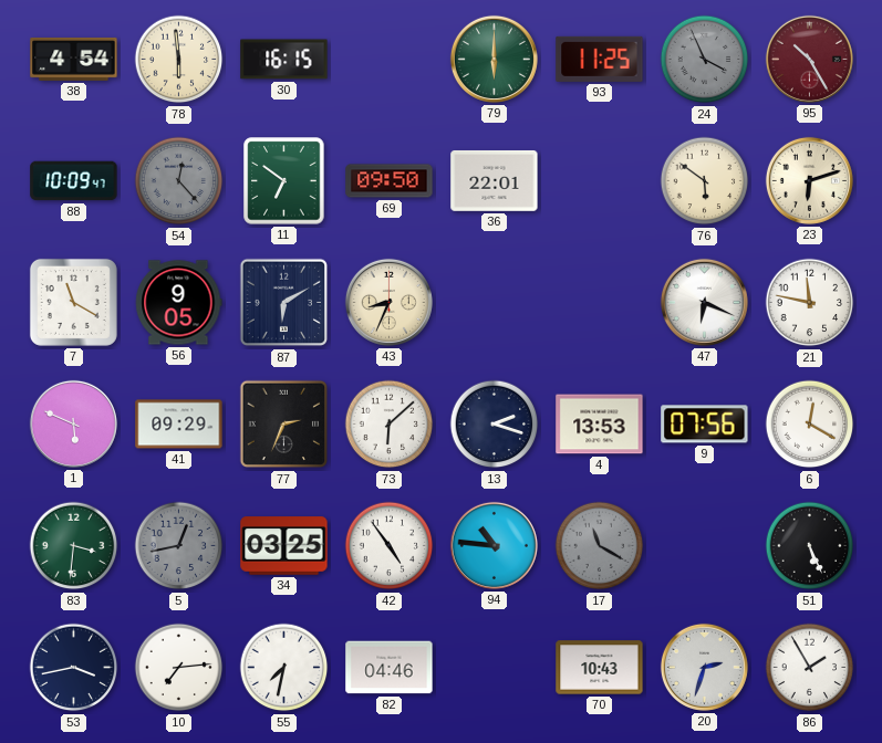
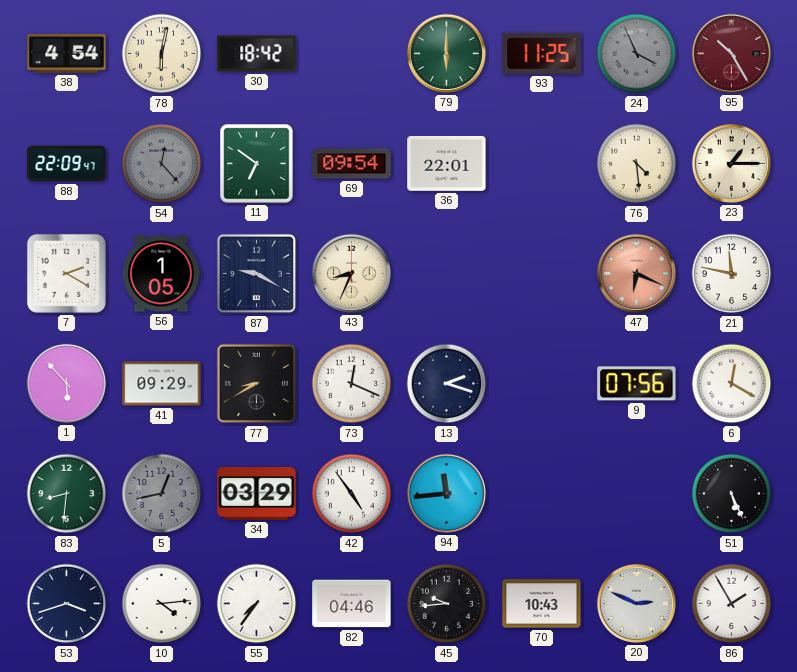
78: 5:59 -> 6:02
30: 16:15 -> 18:42
88: 10:09 -> 22:09
69: 09:50 -> 09:54
76: 5:51 -> 4:29
23: 6:12 -> 1:15
7: 11:20 -> 2:20
56: 9:05 -> 1:05
87: 6:10 -> 9:20
47 dial: white -> salmon
1: 5:49 -> 5:53
77: 2:34 -> 8:40
73: 6:08 -> 12:19
4: 13:53 -> none
83: 3:31 -> 8:31
34: 03:25 -> 03:29
94: 10:46 -> 11:44
17: 11:20 -> none
53: 3:43 -> 3:42
10: 7:14 -> 4:14
55: 7:32 -> 7:36
45: none -> 9:44
20: 2:33 -> 2:49
